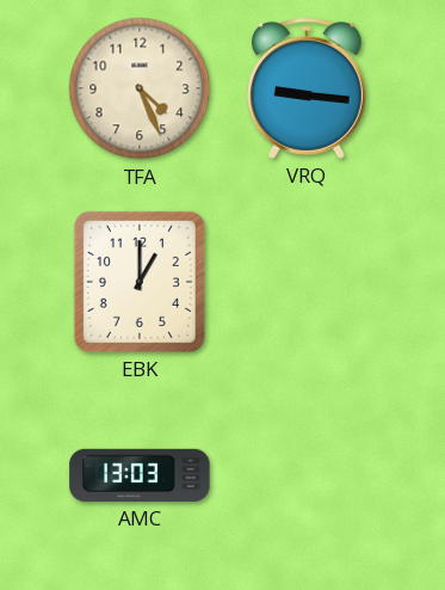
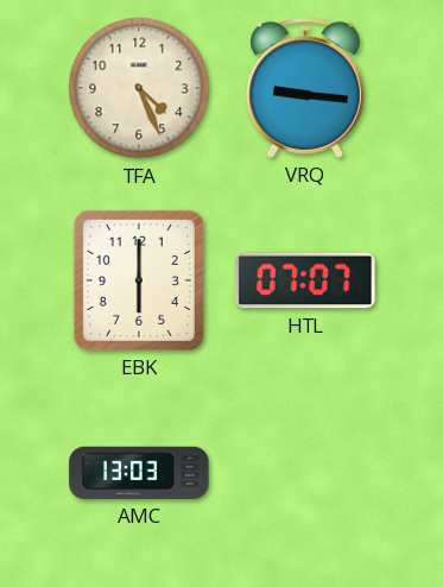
EBK: 1:00 -> 6:00
HTL: none -> 07:07
